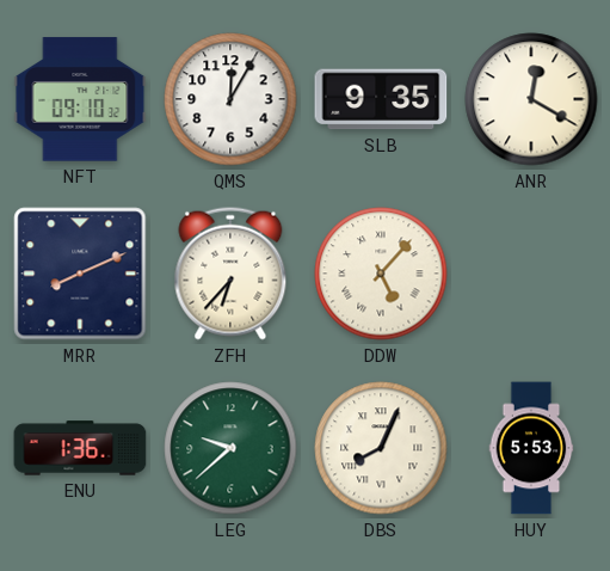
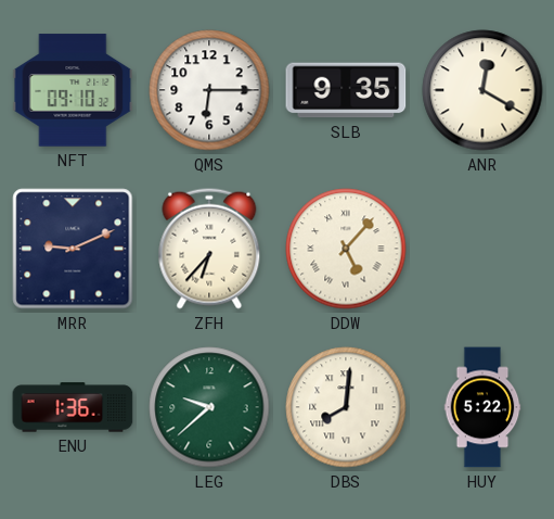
QMS: 12:05 -> 6:15
MRR: 8:11 -> 9:11
DBS: 8:04 -> 8:01
HUY: 5:53 -> 5:22
